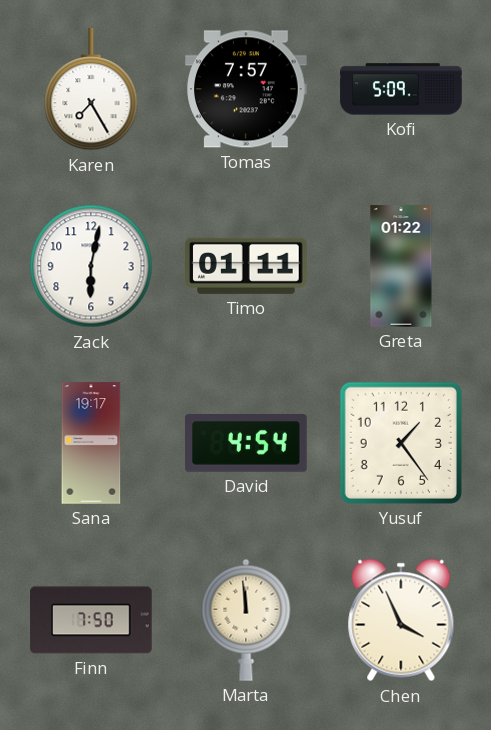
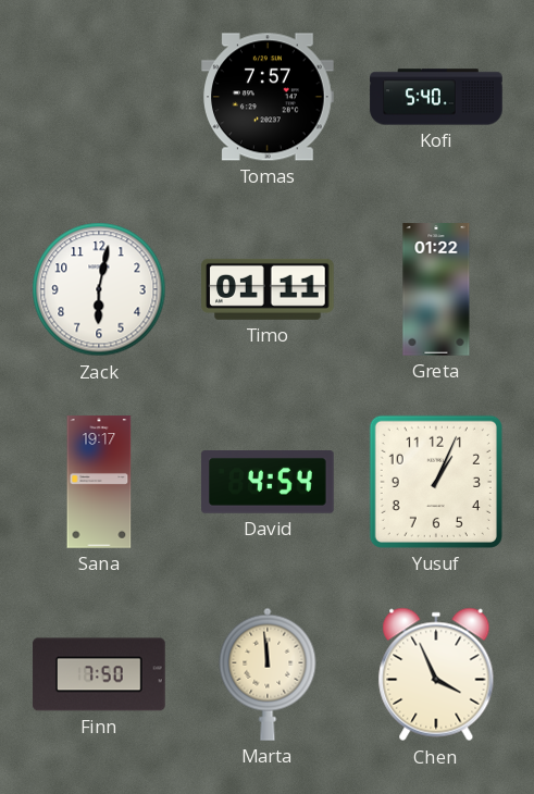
Karen: 7:25 -> none
Kofi: 5:09 -> 5:40
Yusuf: 1:24 -> 1:04
